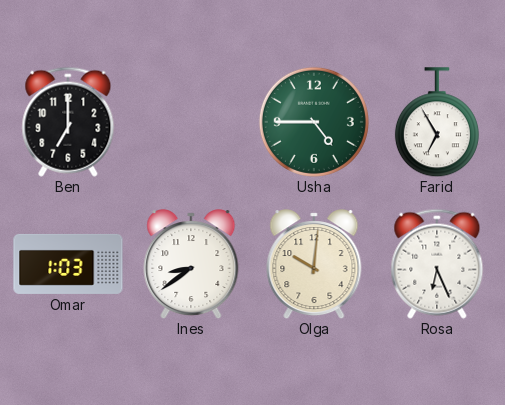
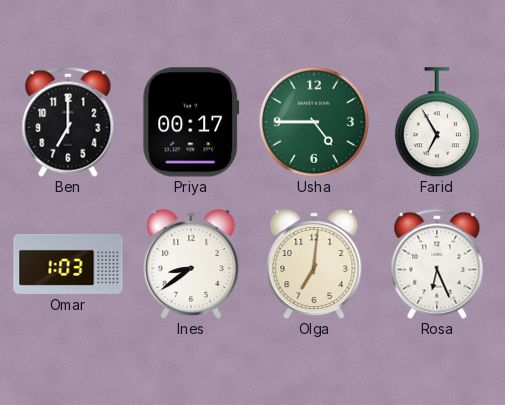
Priya: none -> 00:17
Olga: 10:01 -> 7:01
